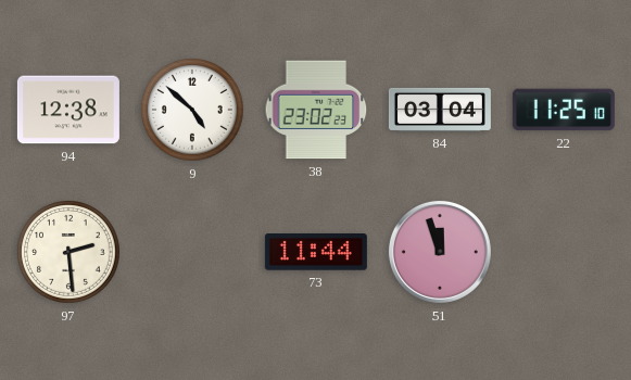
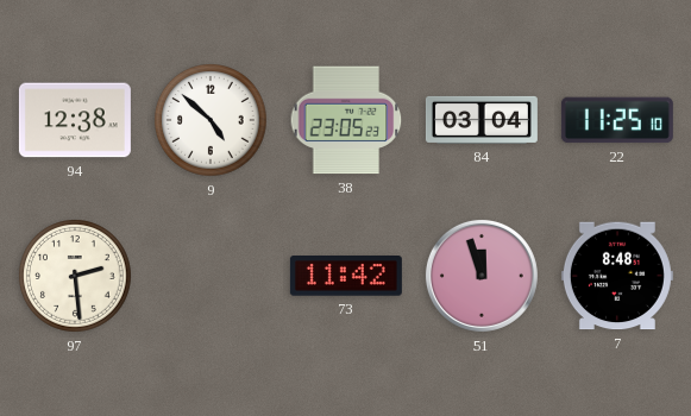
38: 23:02 -> 23:05
73: 11:44 -> 11:42
7: none -> 8:48
